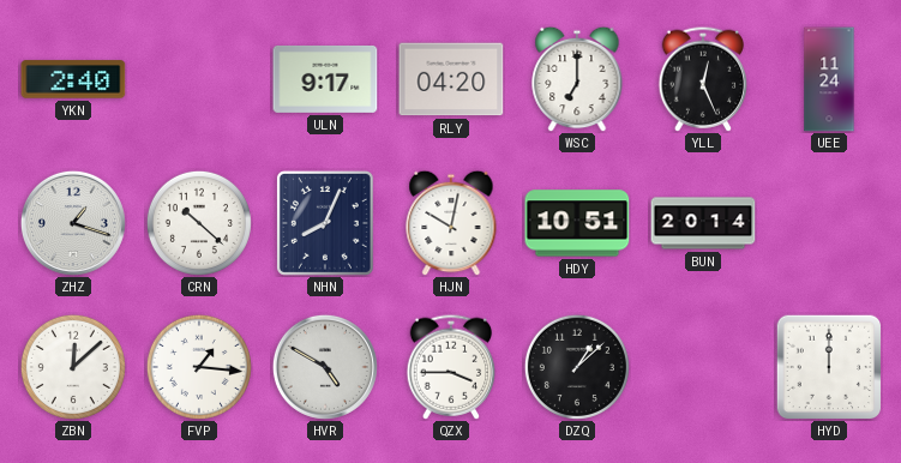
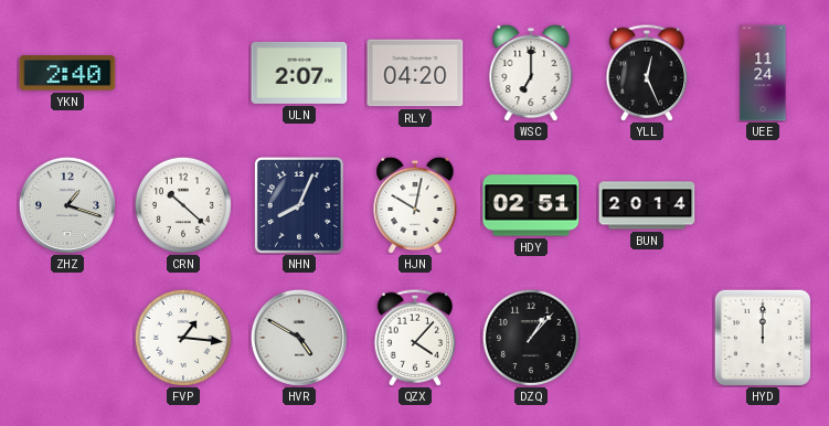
ULN: 9:17 -> 2:07
HDY: 10:51 -> 02:51
ZBN: 12:08 -> none
QZX: 3:45 -> 4:07
DZQ: 1:08 -> 1:07
